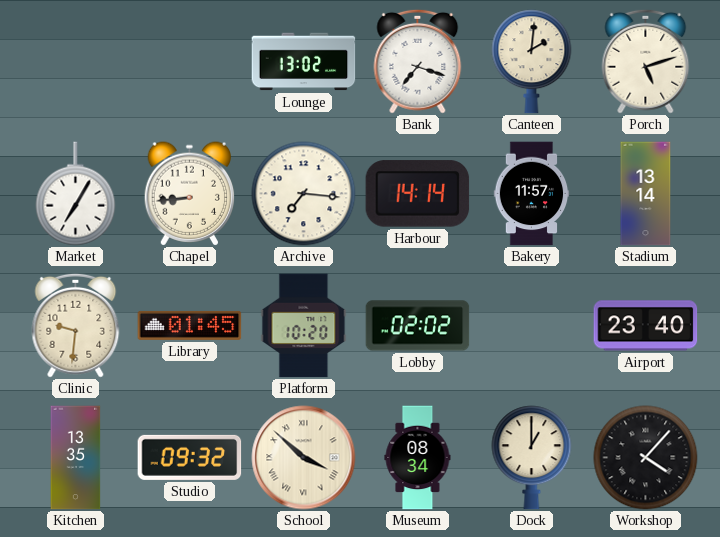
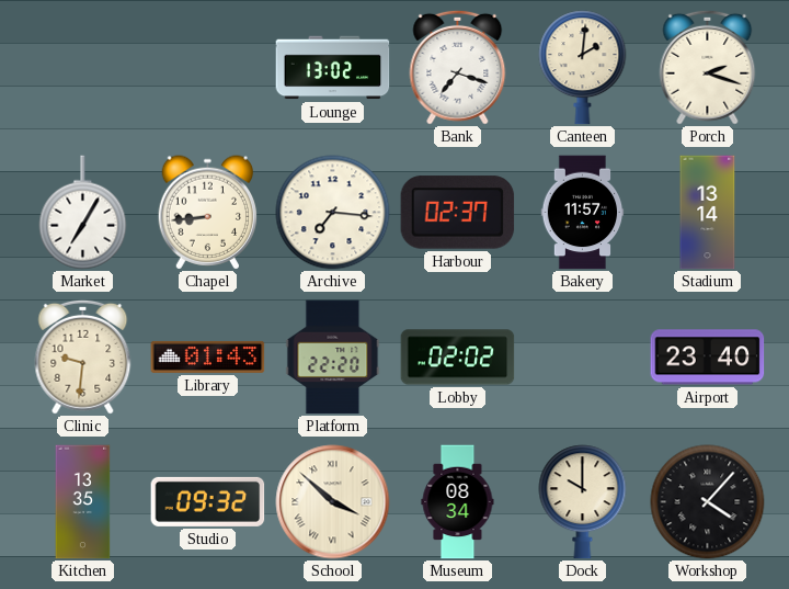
Porch: 5:12 -> 2:18
Harbour: 14:14 -> 02:37
Library: 01:45 -> 01:43
Platform: 10:20 -> 22:20
Dock: 1:00 -> 10:00
